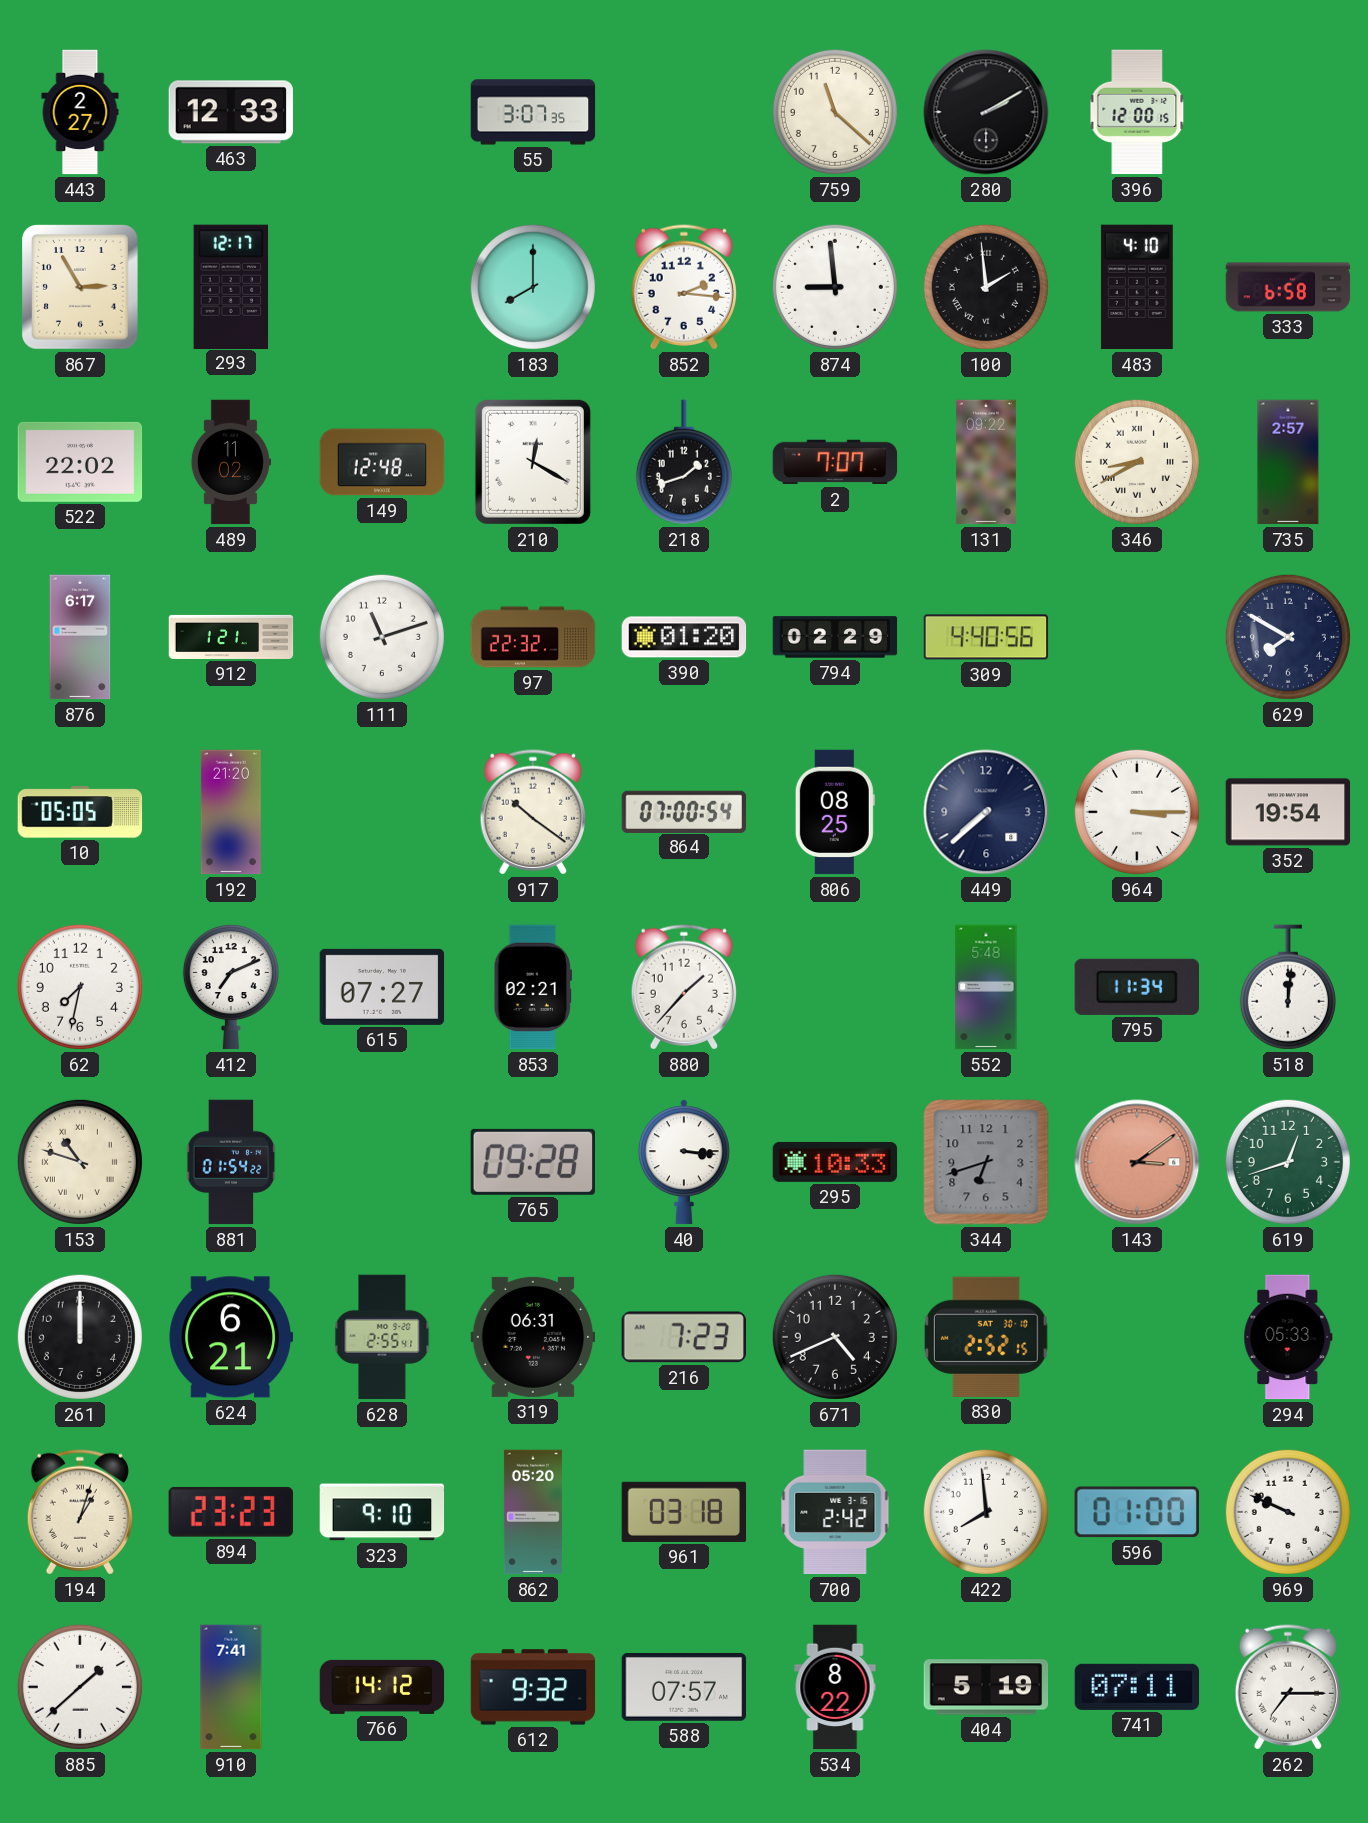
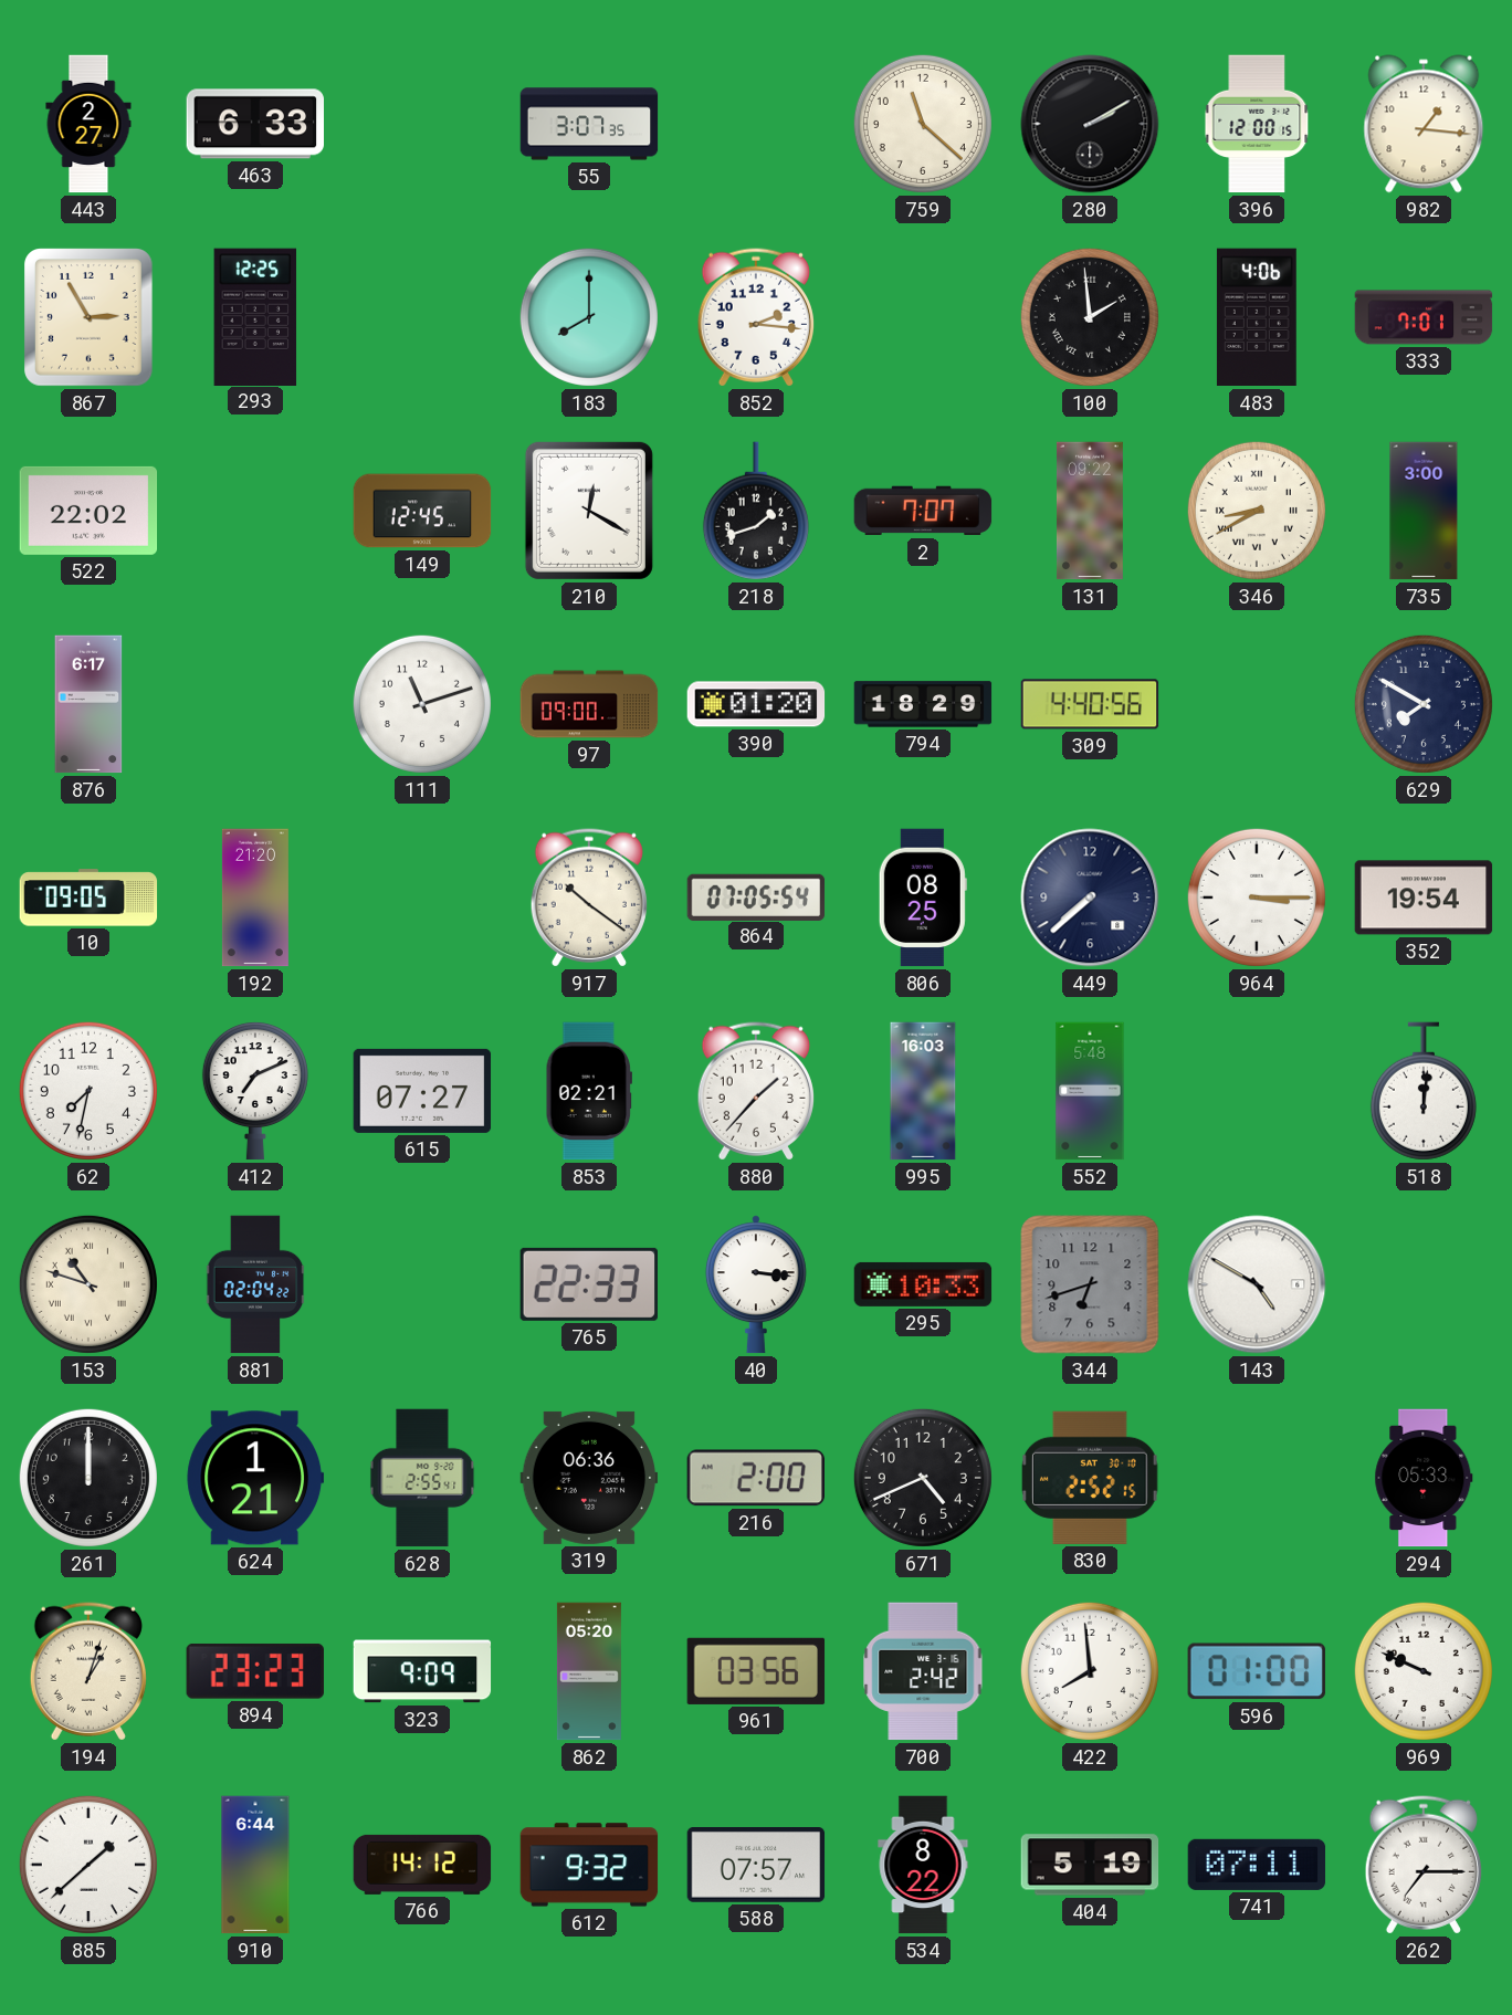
463: 12:33 -> 6:33
982: none -> 1:16
293: 12:17 -> 12:25
874: 8:59 -> none
483: 4:10 -> 4:06
333: 6:58 -> 7:01
489: 11:02 -> none
149: 12:48 -> 12:45
735: 2:57 -> 3:00
912: 1:21 -> none
97: 22:32 -> 09:00
794: 02:29 -> 18:29
10: 05:05 -> 09:05
864: 07:00 -> 07:05
995: none -> 16:03
795: 11:34 -> none
881: 01:54 -> 02:04
765: 09:28 -> 22:33
143: 3:09 -> 4:50
143 dial: salmon -> white
619: 12:42 -> none
624: 6:21 -> 1:21
319: 06:31 -> 06:36
216: 7:23 -> 2:00
323: 9:10 -> 9:09
961: 03:18 -> 03:56
910: 7:41 -> 6:44
